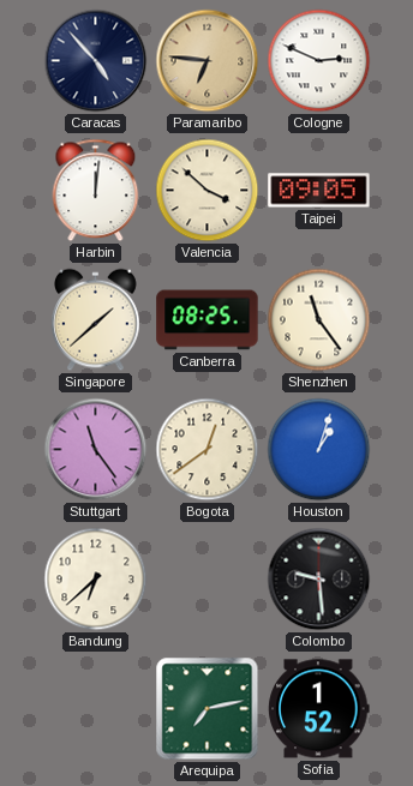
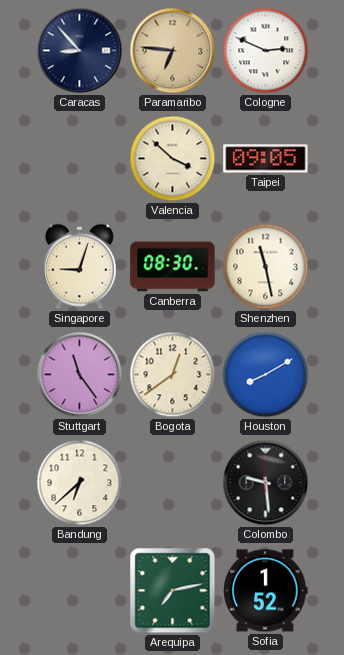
Caracas: 4:53 -> 8:53
Harbin: 12:01 -> none
Singapore: 1:38 -> 9:03
Canberra: 08:25 -> 08:30
Shenzhen: 11:24 -> 11:28
Houston: 1:03 -> 8:10
